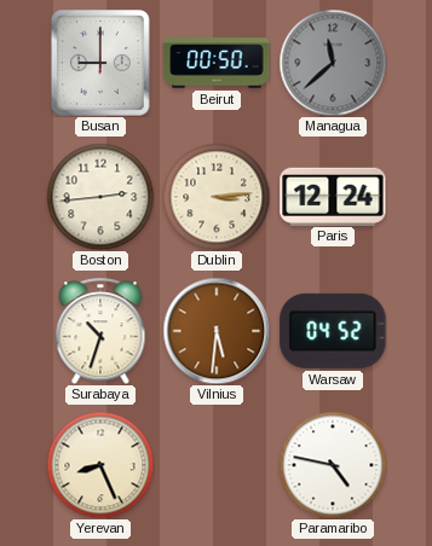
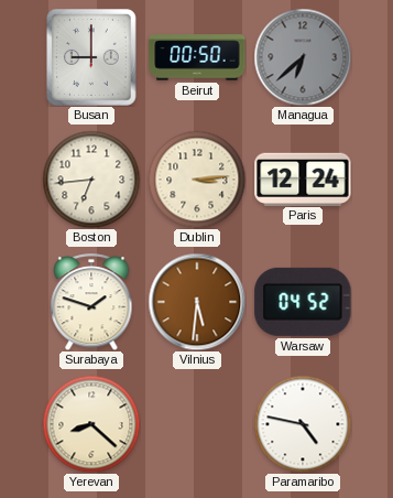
Managua: 11:38 -> 6:38
Boston: 2:44 -> 6:44
Surabaya: 10:33 -> 1:48
Yerevan: 8:26 -> 8:22
